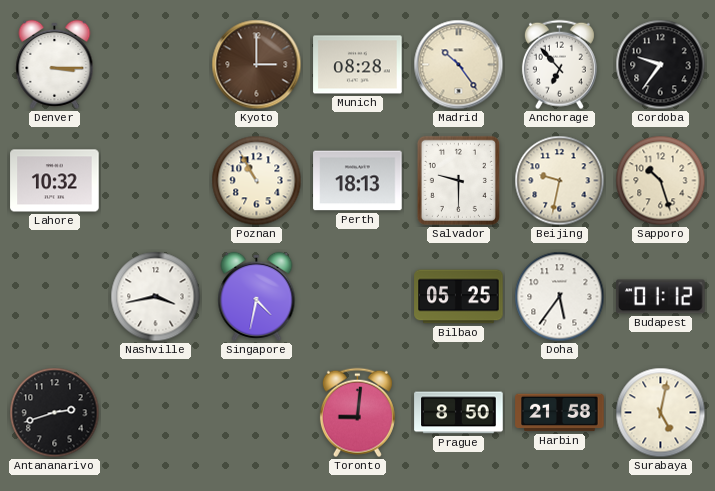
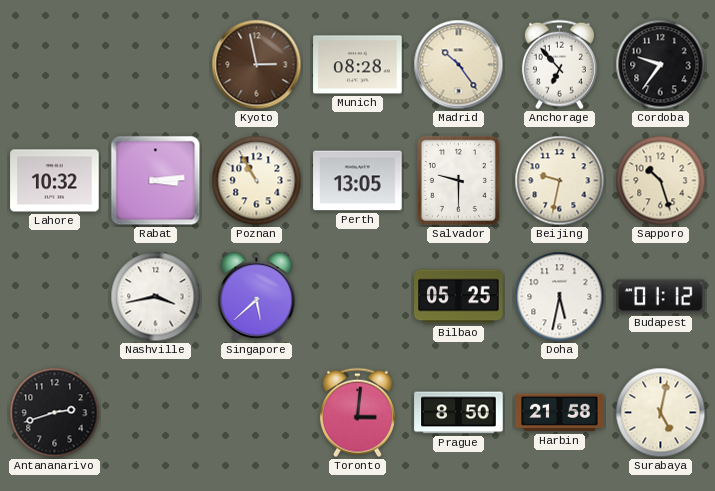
Denver: 3:15 -> none
Kyoto: 3:00 -> 2:58
Rabat: none -> 3:14
Perth: 18:13 -> 13:05
Singapore: 4:32 -> 5:38
Doha: 5:36 -> 5:32
Toronto: 9:01 -> 3:01
